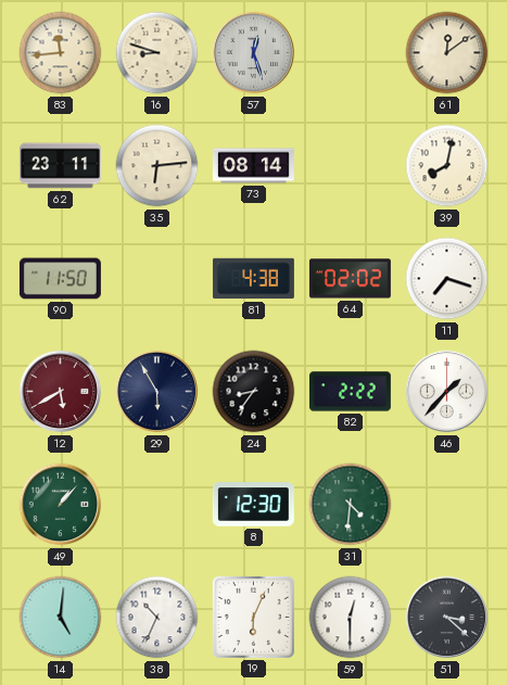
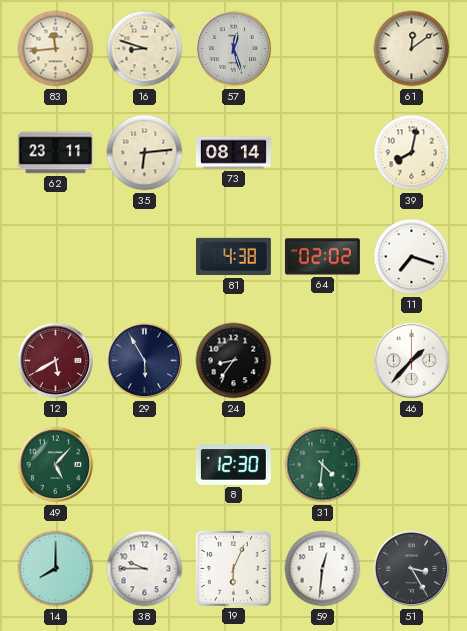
90: 11:50 -> none
82: 2:22 -> none
49: 1:07 -> 5:07
14: 5:01 -> 8:00
38: 10:34 -> 9:45
59: 12:30 -> 12:31
51: 3:22 -> 3:25
